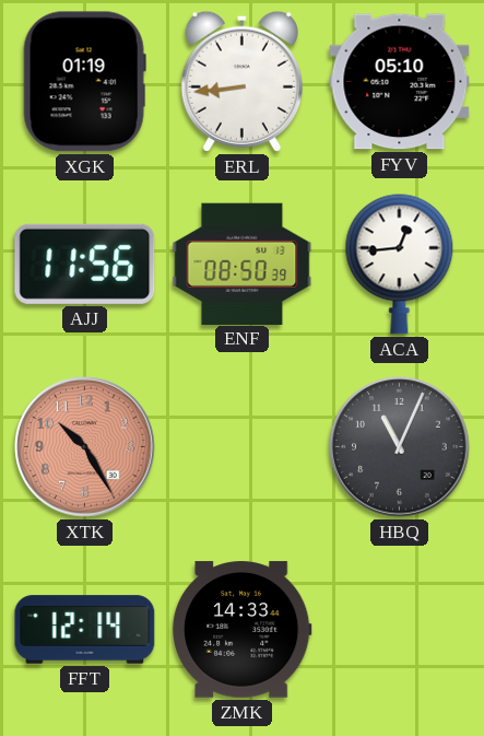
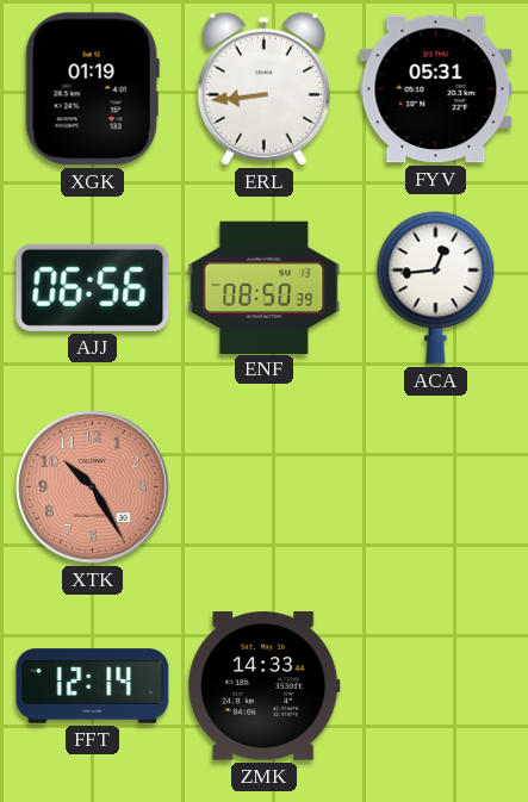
FYV: 05:10 -> 05:31
AJJ: 11:56 -> 06:56
HBQ: 11:04 -> none
